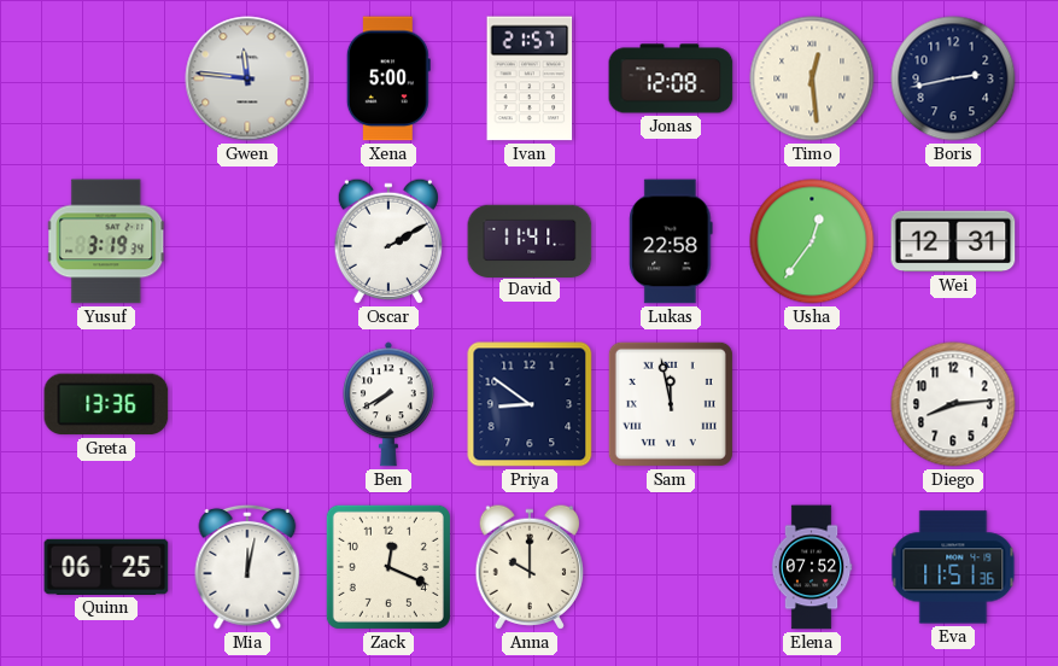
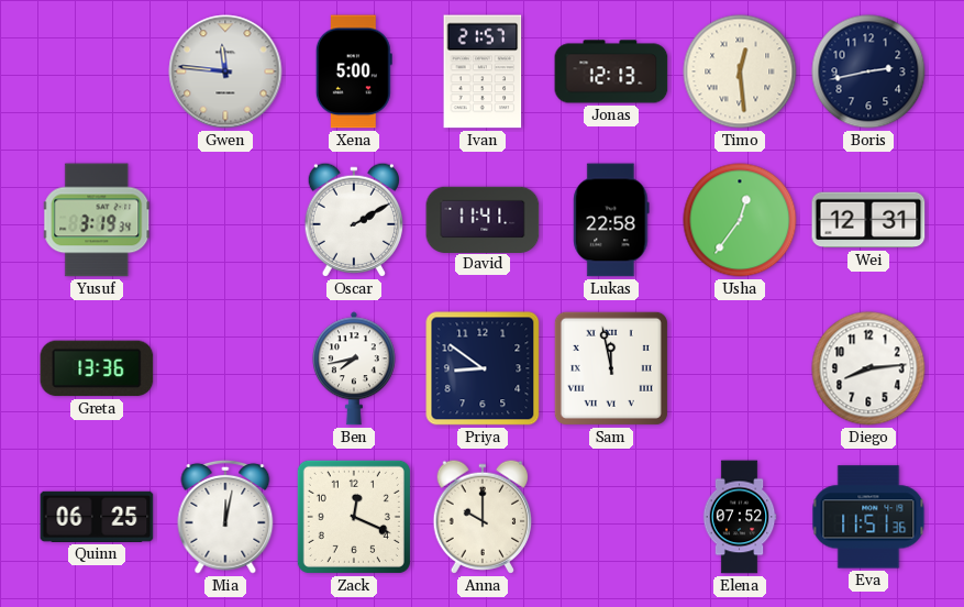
Jonas: 12:08 -> 12:13
Ben: 7:40 -> 7:43
